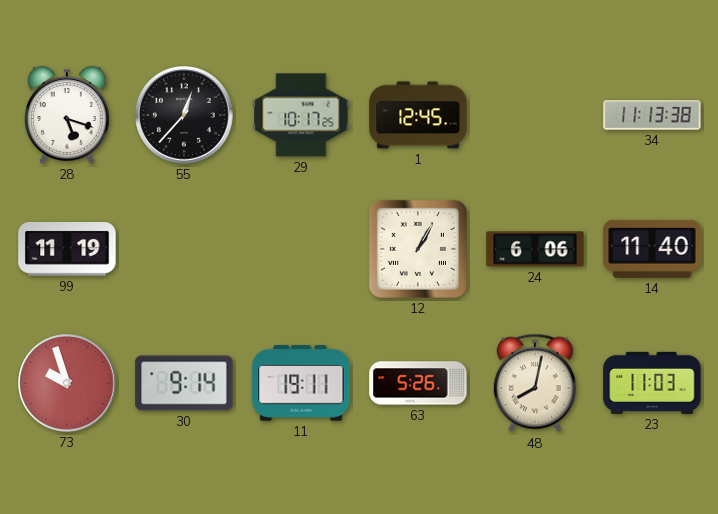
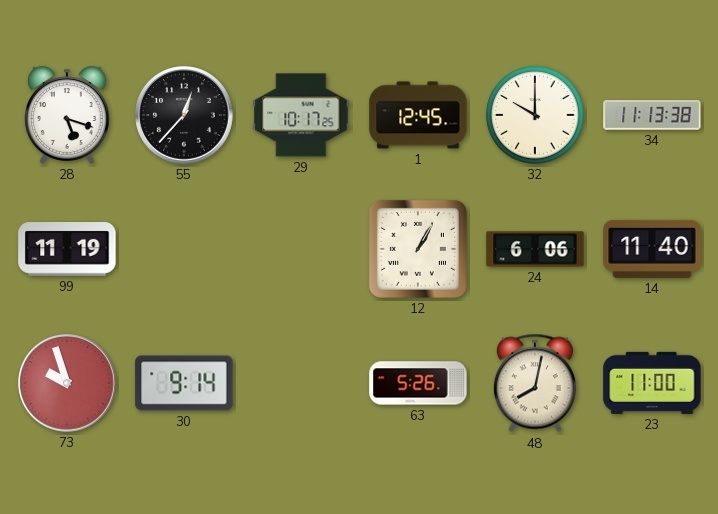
32: none -> 10:00
11: 19:11 -> none
23: 11:03 -> 11:00
